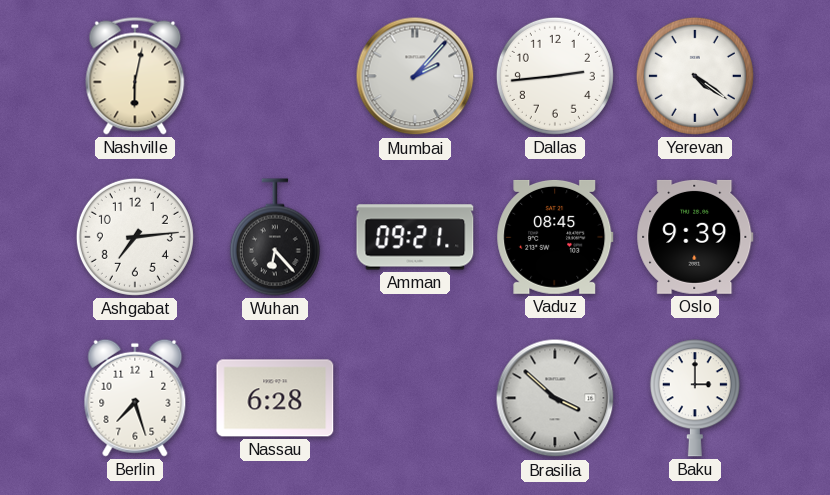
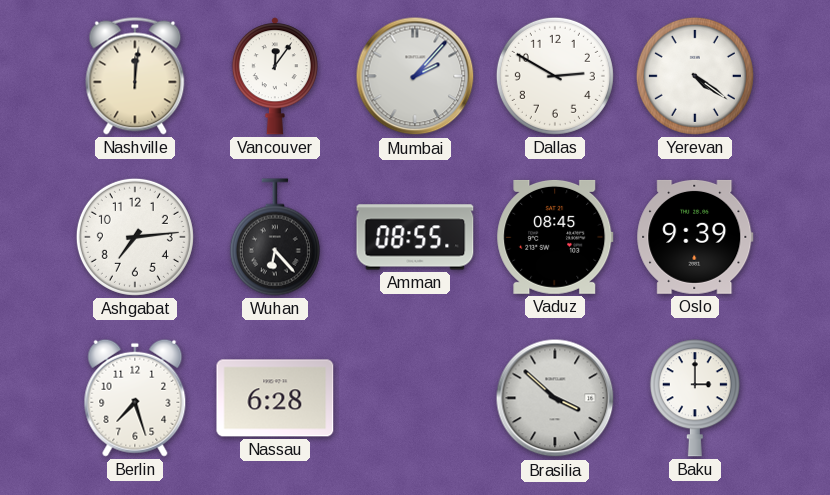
Nashville: 6:02 -> 12:01
Vancouver: none -> 12:06
Dallas: 2:44 -> 2:50
Amman: 09:21 -> 08:55
